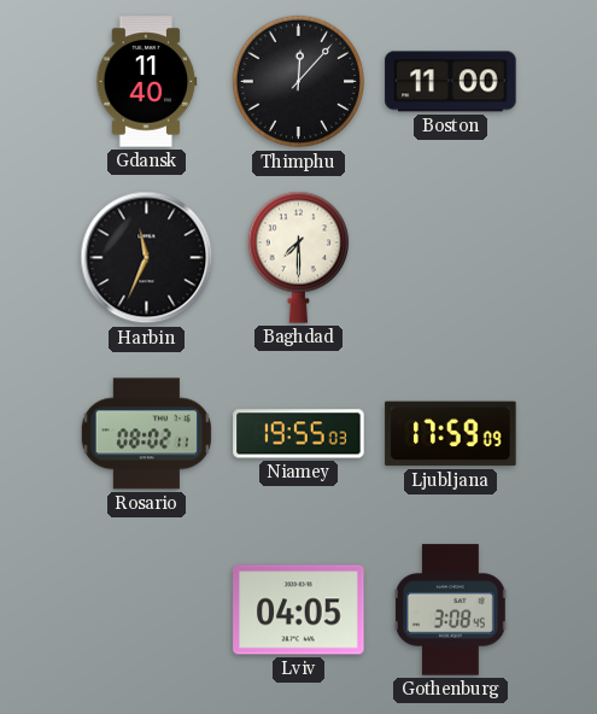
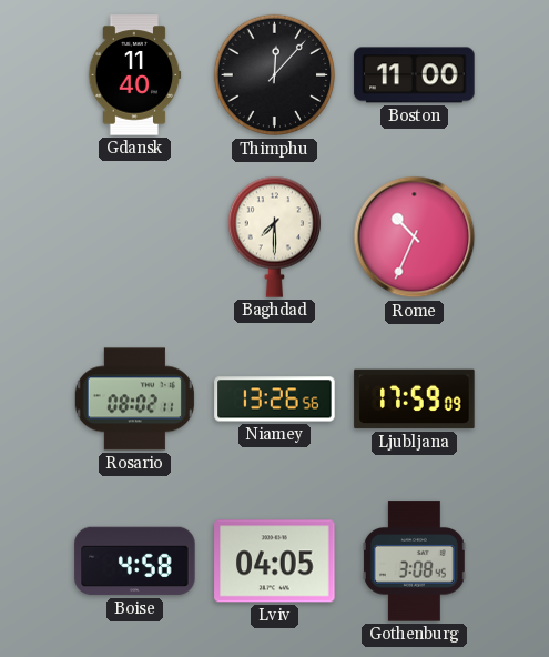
Harbin: 11:34 -> none
Rome: none -> 10:34
Niamey: 19:55 -> 13:26
Boise: none -> 4:58
